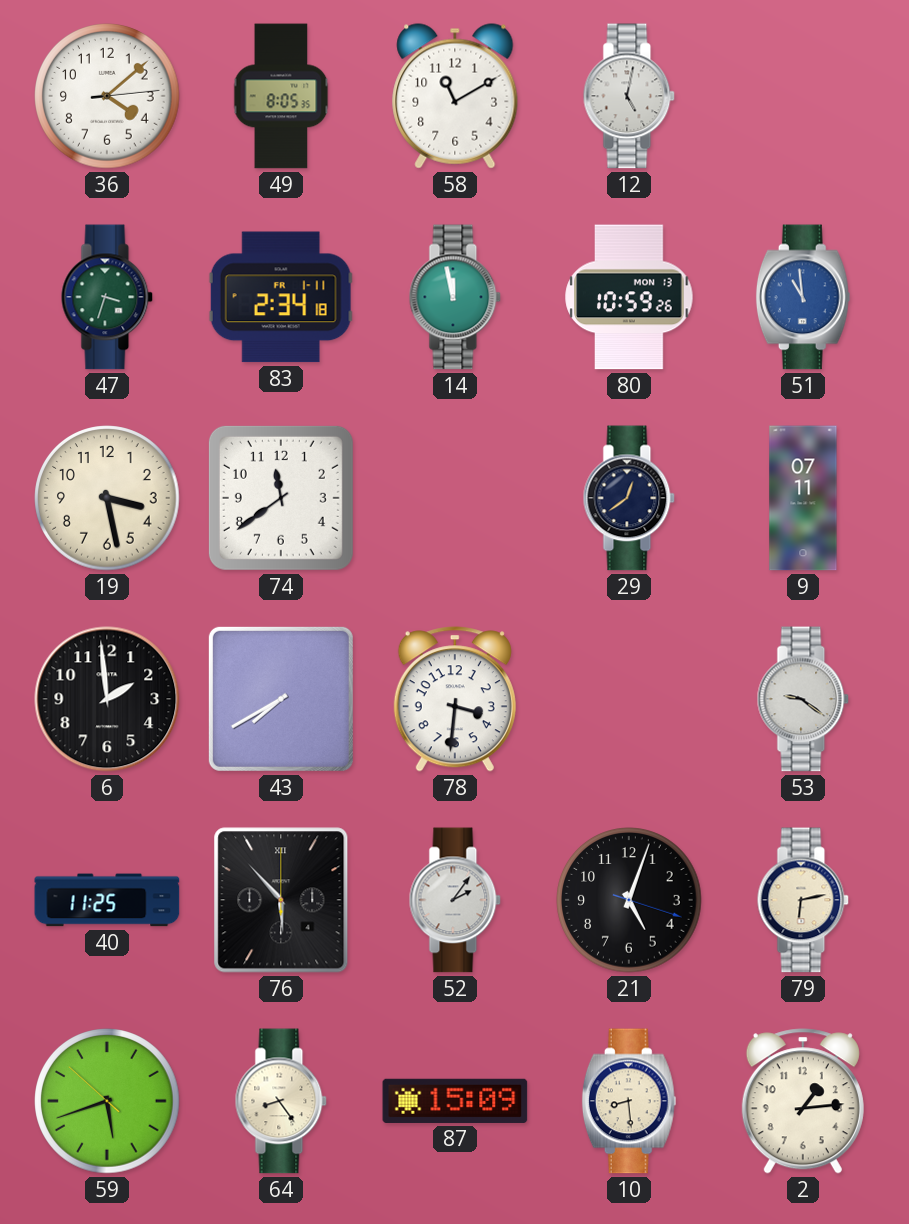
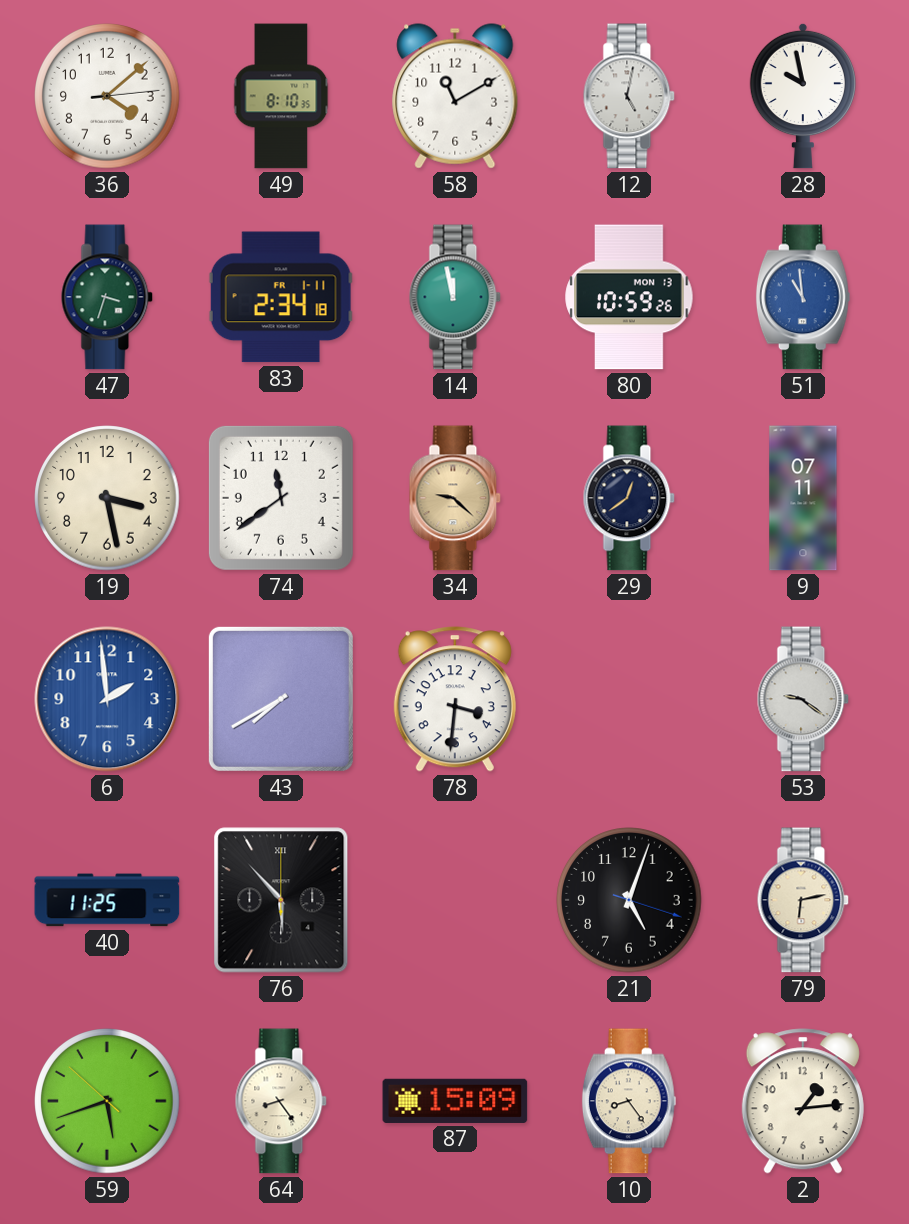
49: 8:05 -> 8:10
28: none -> 9:58
34: none -> 9:22
6 dial: black -> blue
52: 2:06 -> none
10: 8:29 -> 8:24
